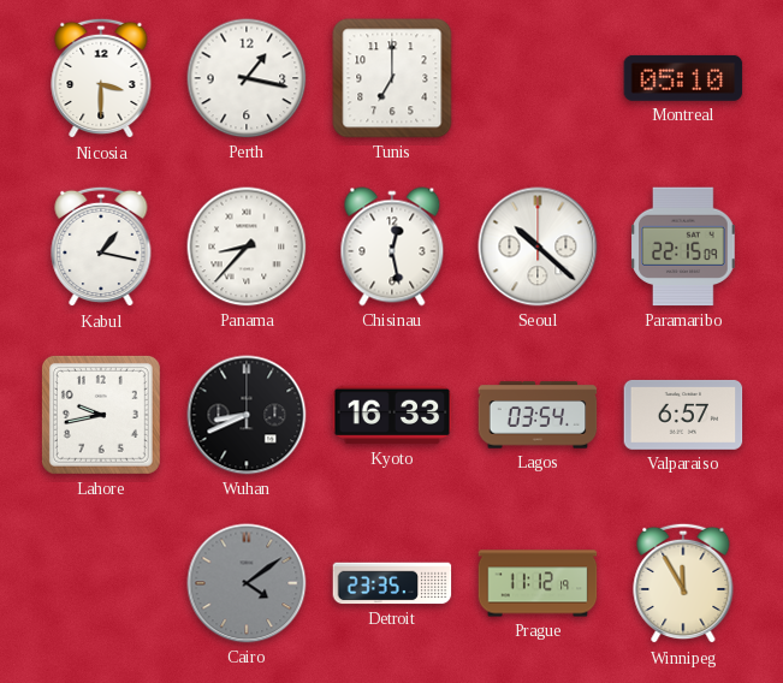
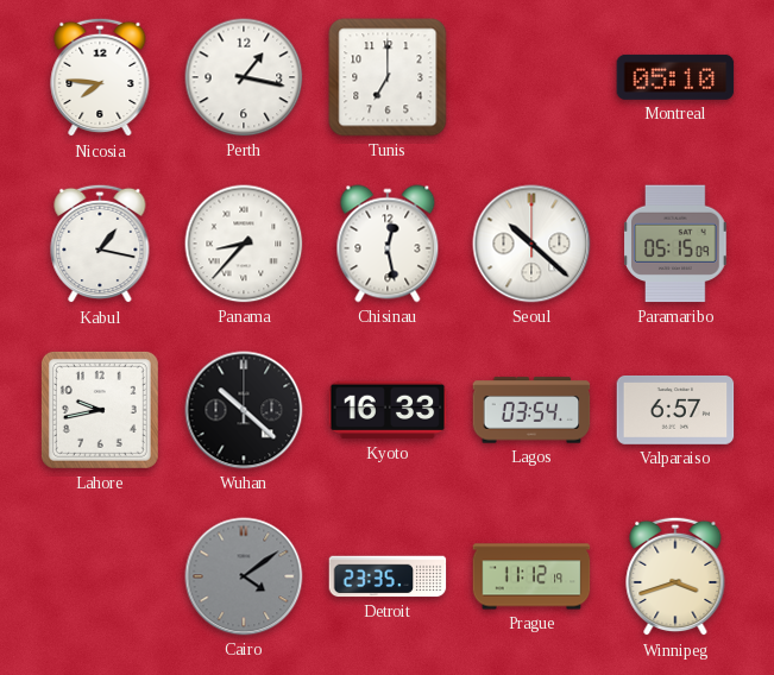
Nicosia: 3:30 -> 7:46
Paramaribo: 22:15 -> 05:15
Wuhan: 8:41 -> 10:22
Winnipeg: 11:55 -> 3:42
